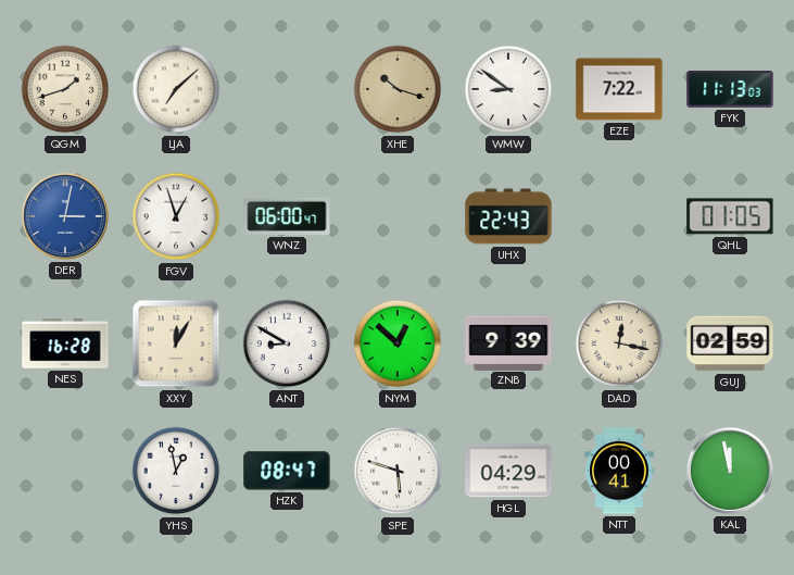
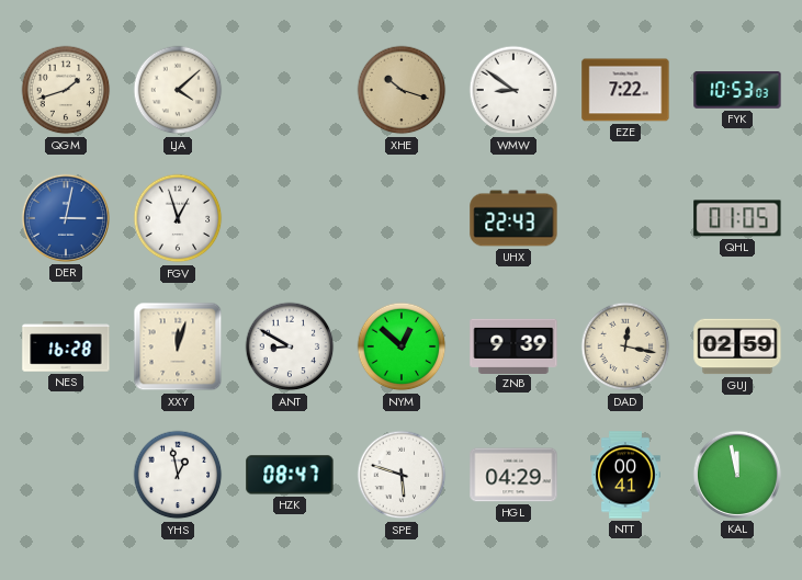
LJA: 7:08 -> 4:08
FYK: 11:13 -> 10:53
WNZ: 06:00 -> none
XXY: 12:05 -> 12:03
